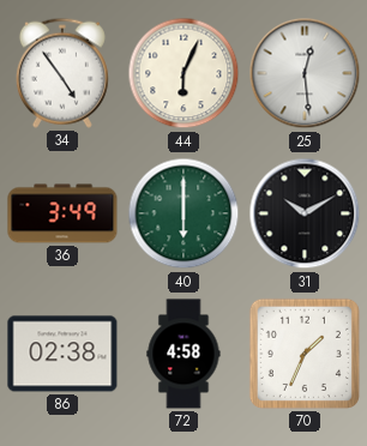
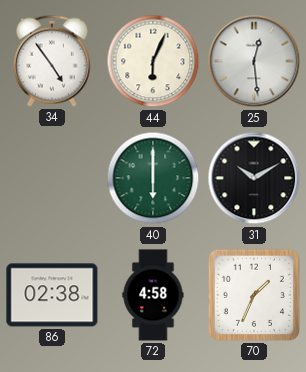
36: 3:49 -> none
